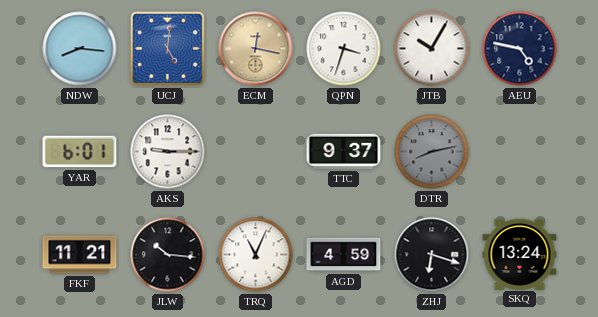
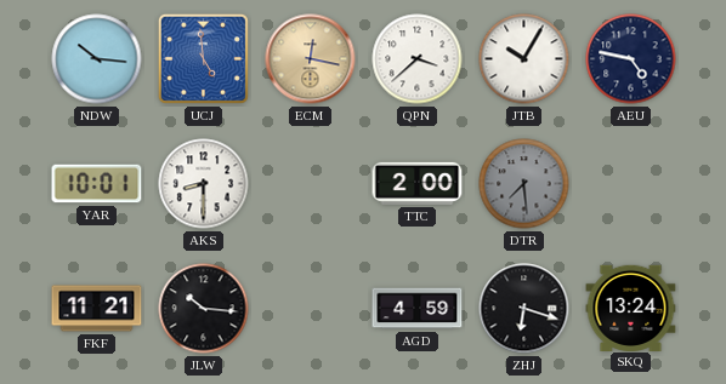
NDW: 8:16 -> 10:16
UCJ: 5:01 -> 4:59
QPN: 3:33 -> 3:38
YAR: 6:01 -> 10:01
AKS: 9:15 -> 8:30
TTC: 9:37 -> 2:00
DTR: 8:13 -> 7:29
TRQ: 11:04 -> none
